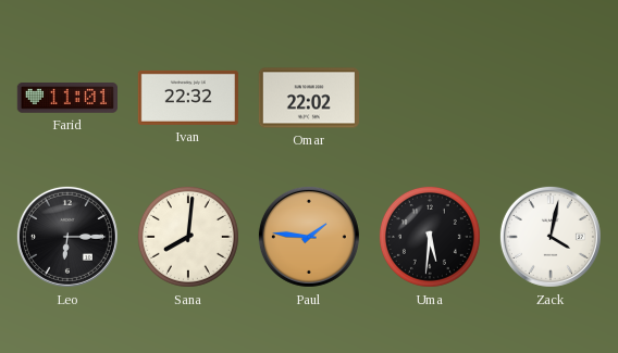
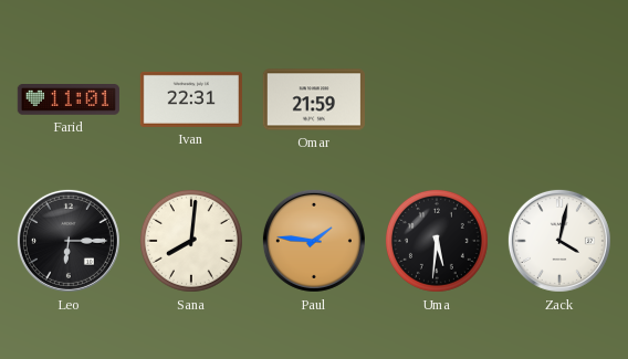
Ivan: 22:32 -> 22:31
Omar: 22:02 -> 21:59
